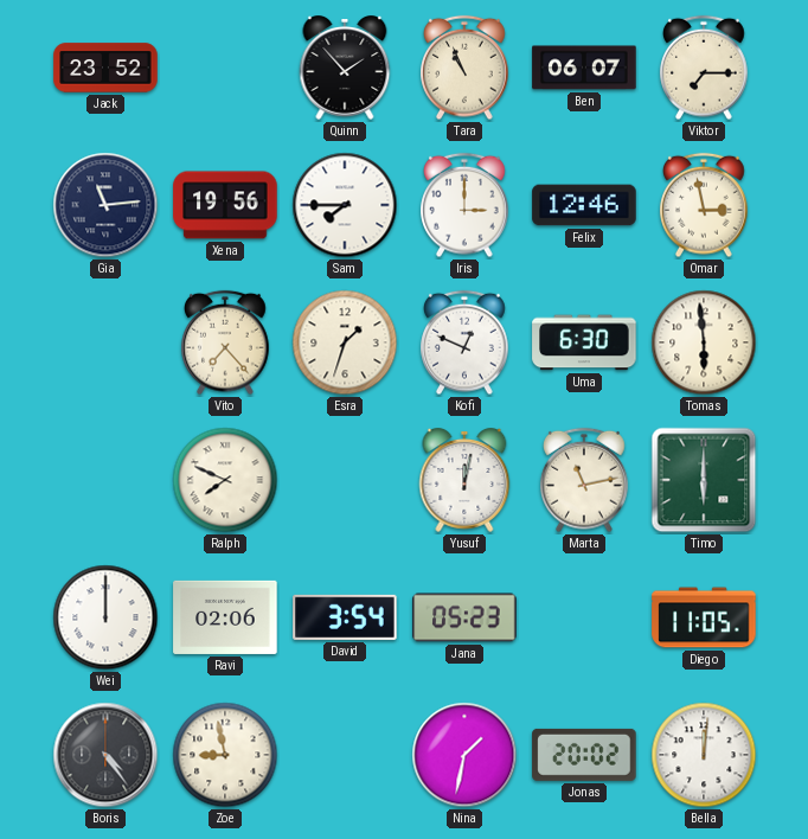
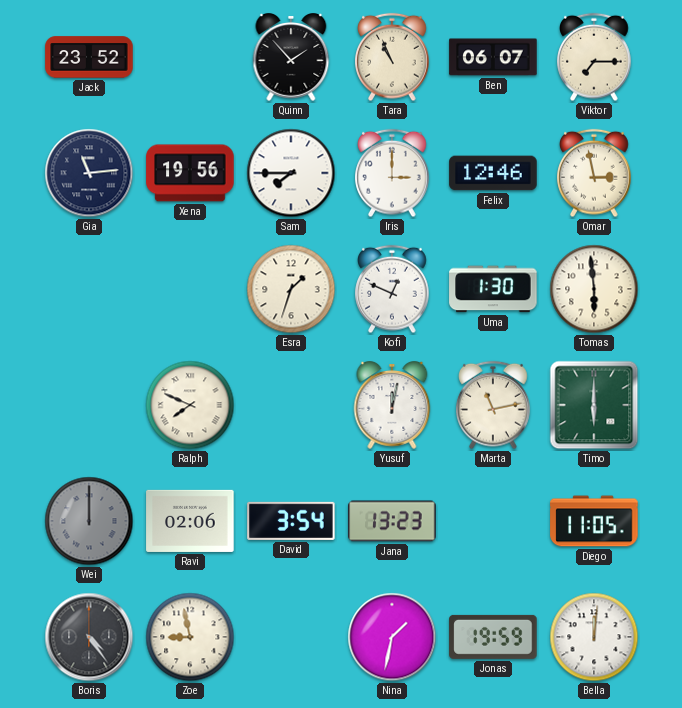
Vito: 7:23 -> none
Uma: 6:30 -> 1:30
Wei dial: white -> grey
Jana: 05:23 -> 13:23
Jonas: 20:02 -> 19:59
